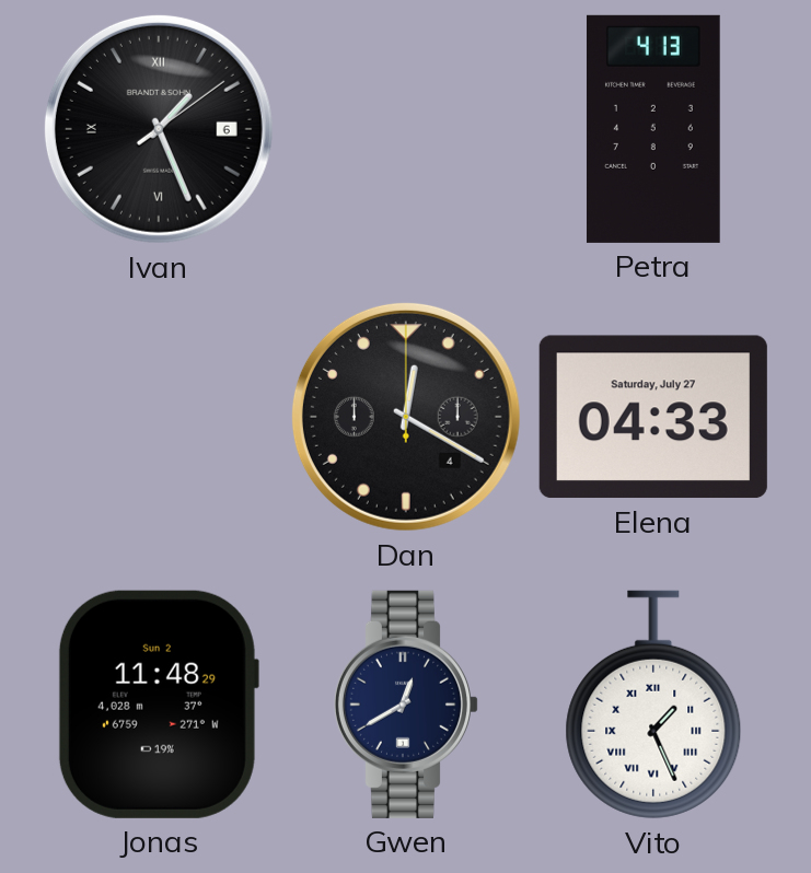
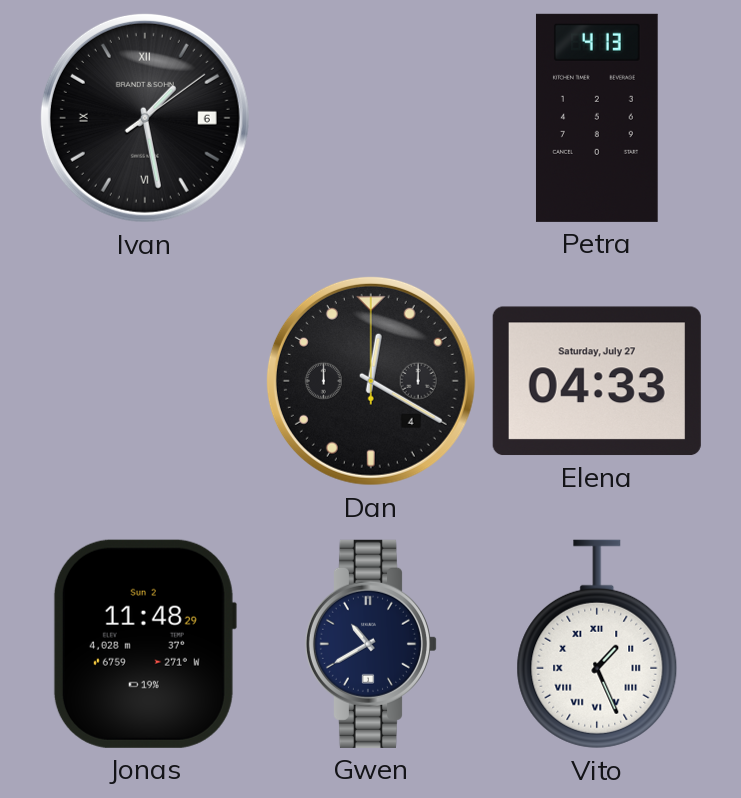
Ivan: 1:26 -> 1:28
Gwen: 12:40 -> 10:40
